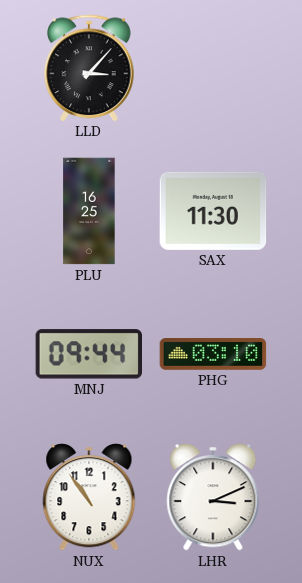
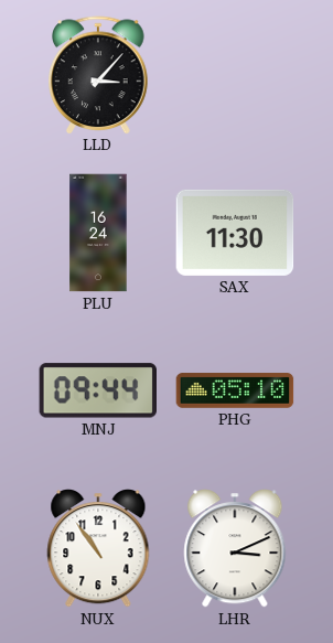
PLU: 16:25 -> 16:24
PHG: 03:10 -> 05:10
